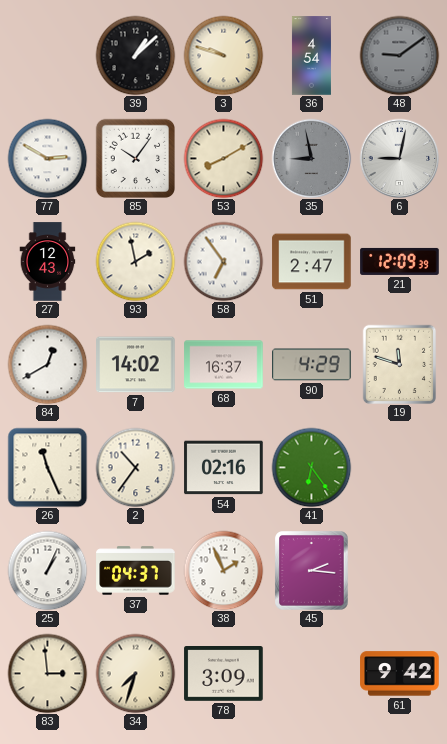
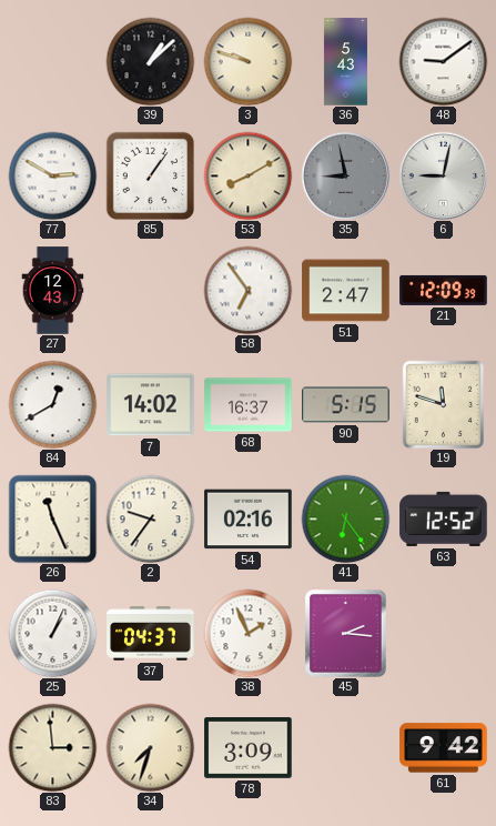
36: 4:54 -> 5:43
48 dial: grey -> white
85: 10:06 -> 1:06
93: 1:58 -> none
90: 4:29 -> 5:15
2: 10:36 -> 9:36
63: none -> 12:52
